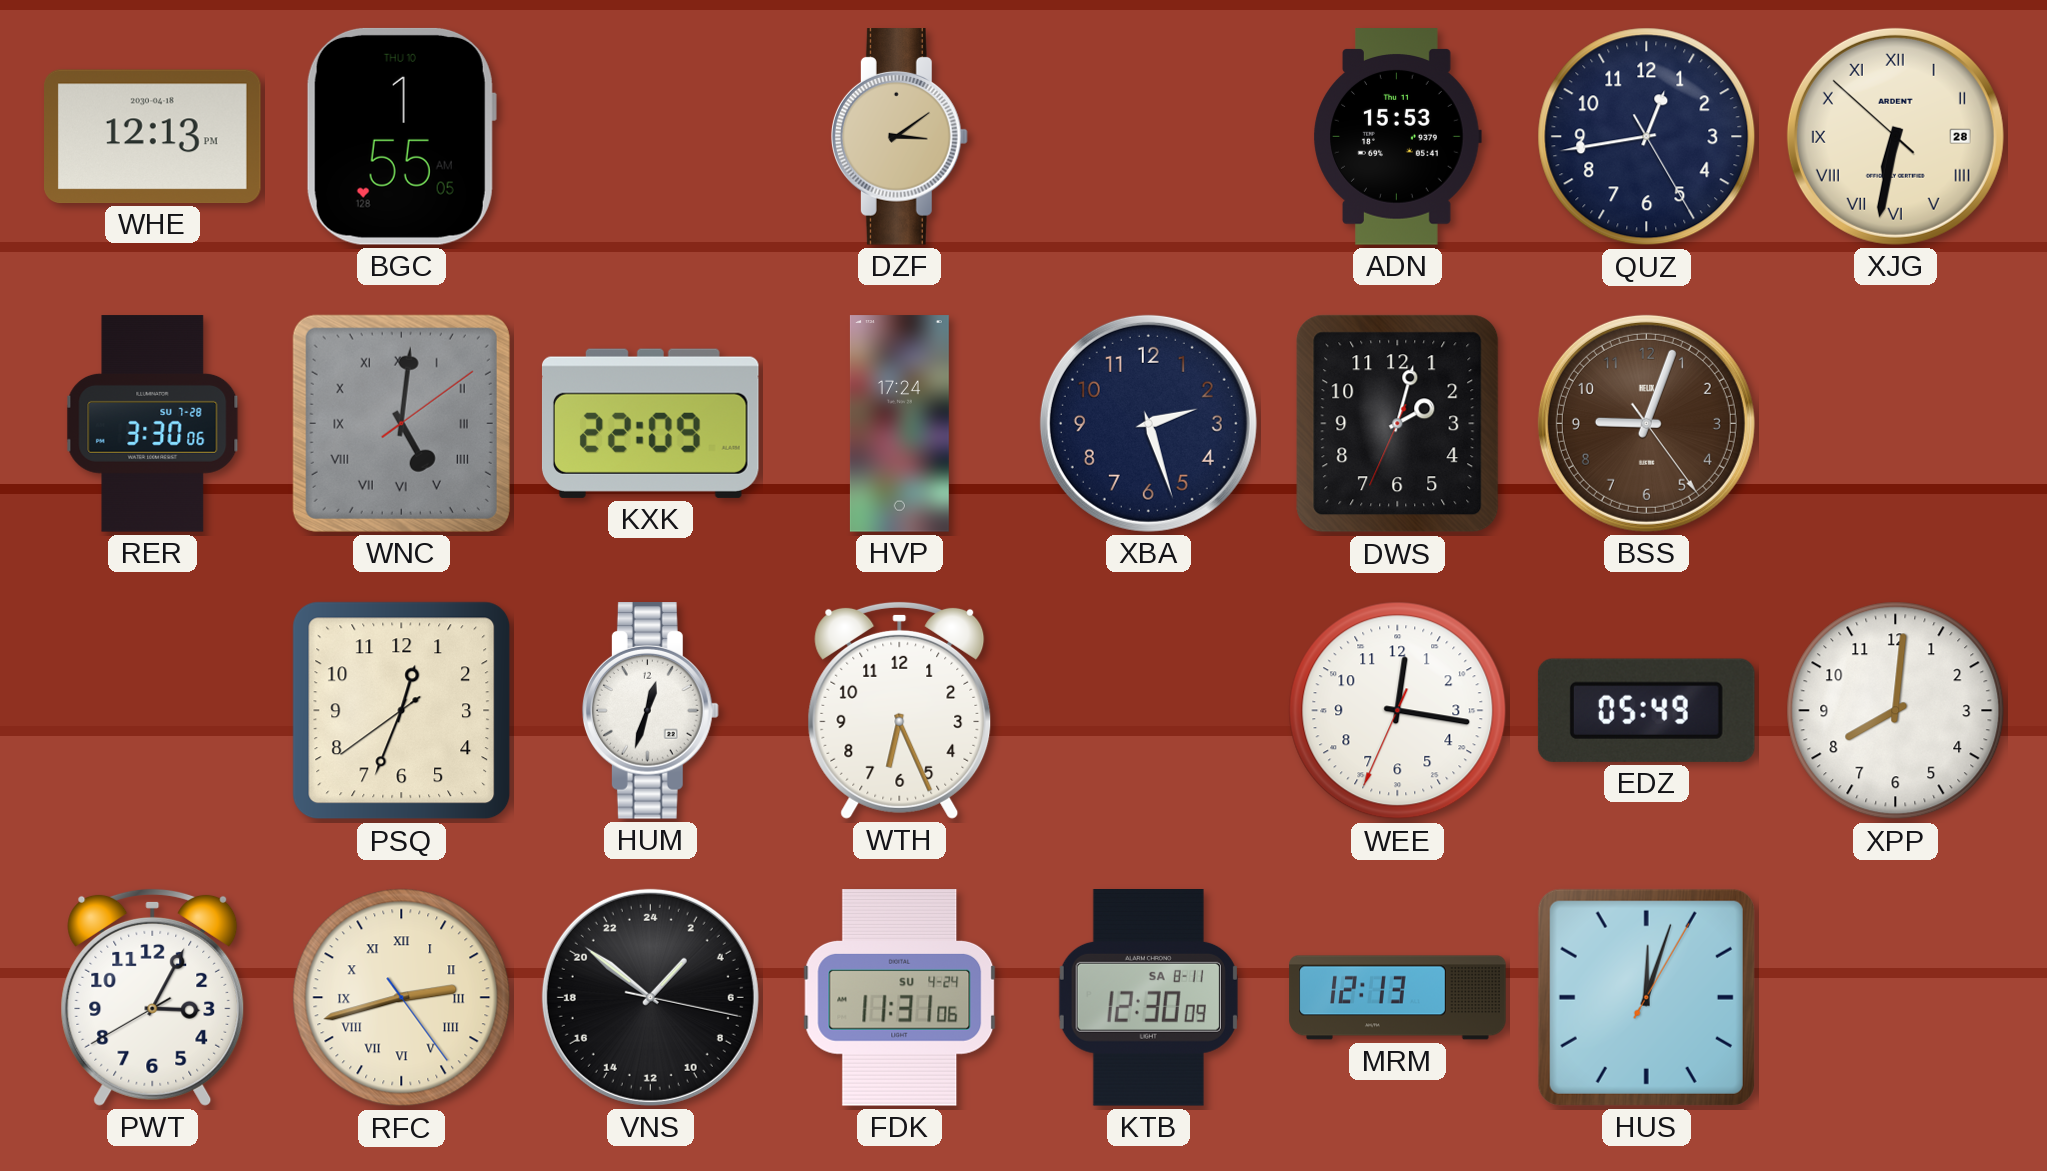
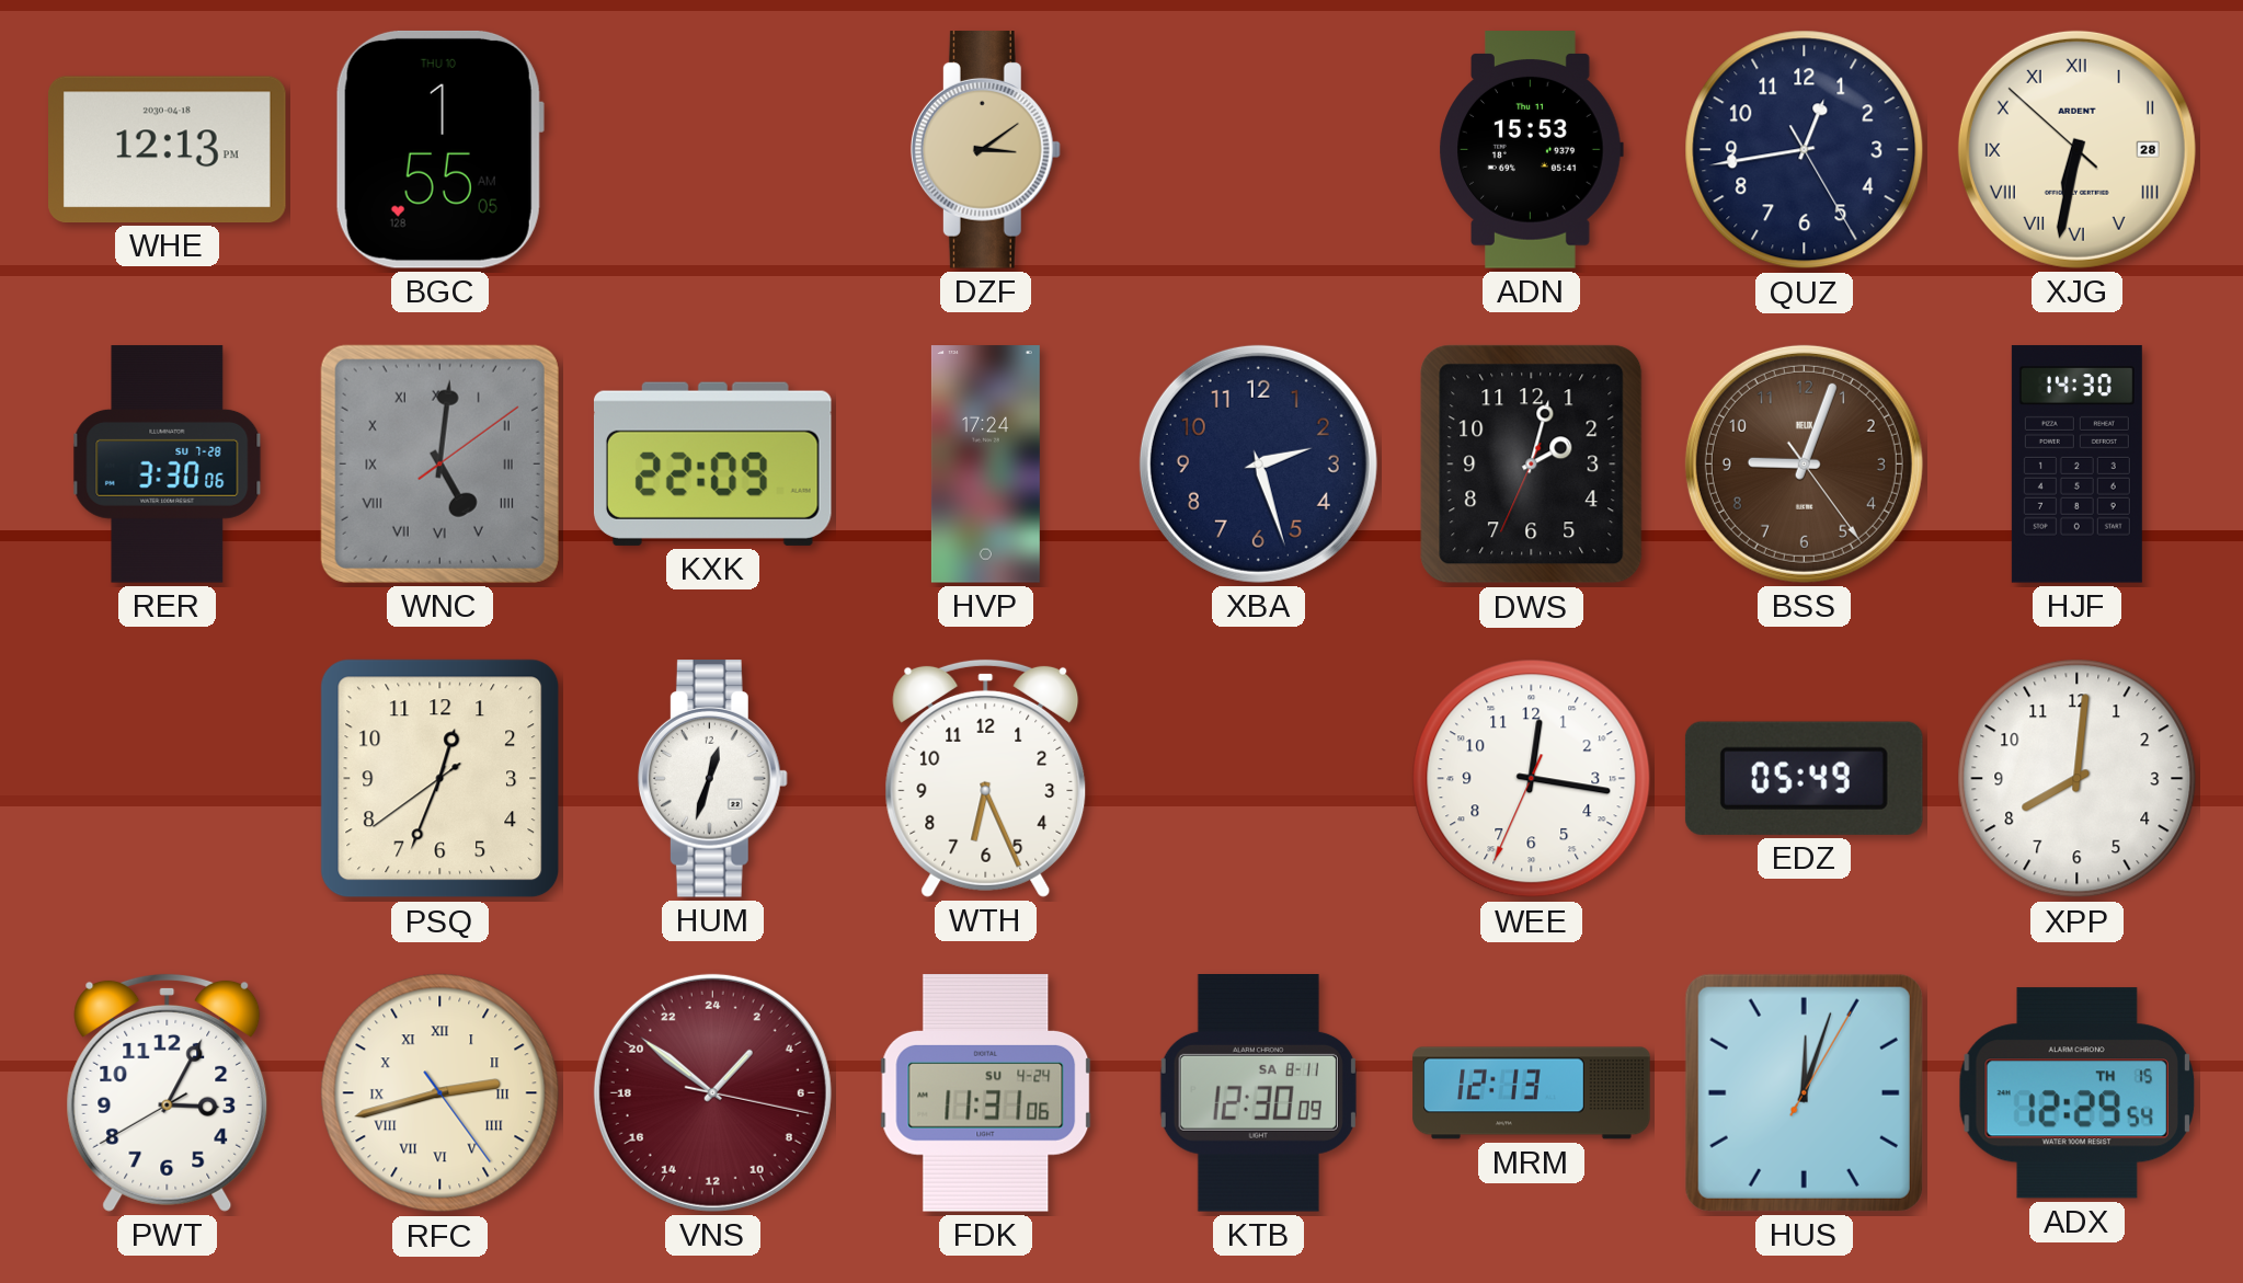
HJF: none -> 14:30
VNS dial: black -> burgundy
ADX: none -> 12:29
